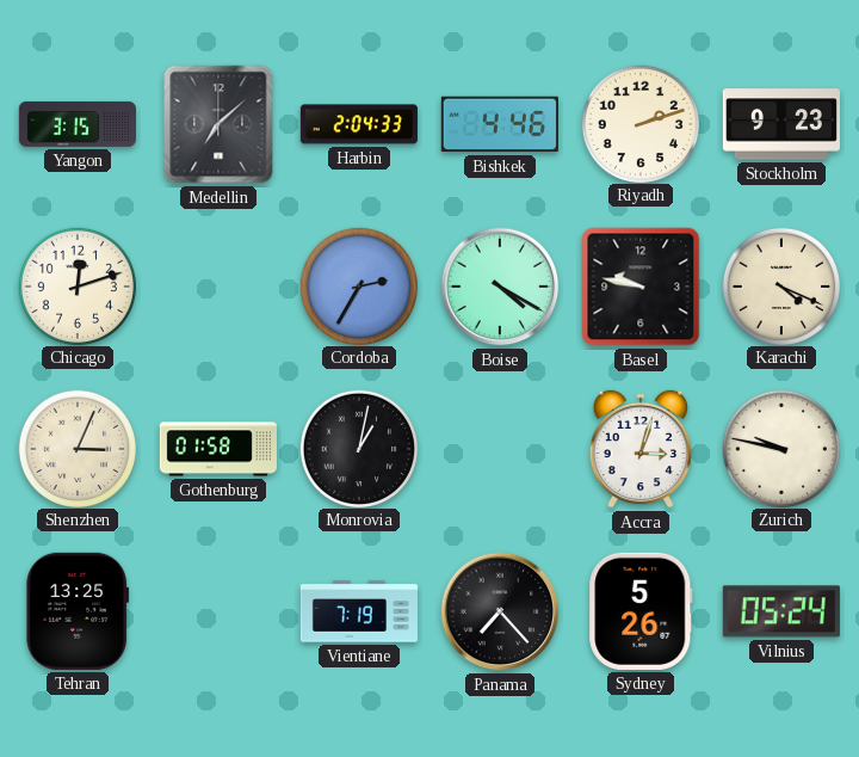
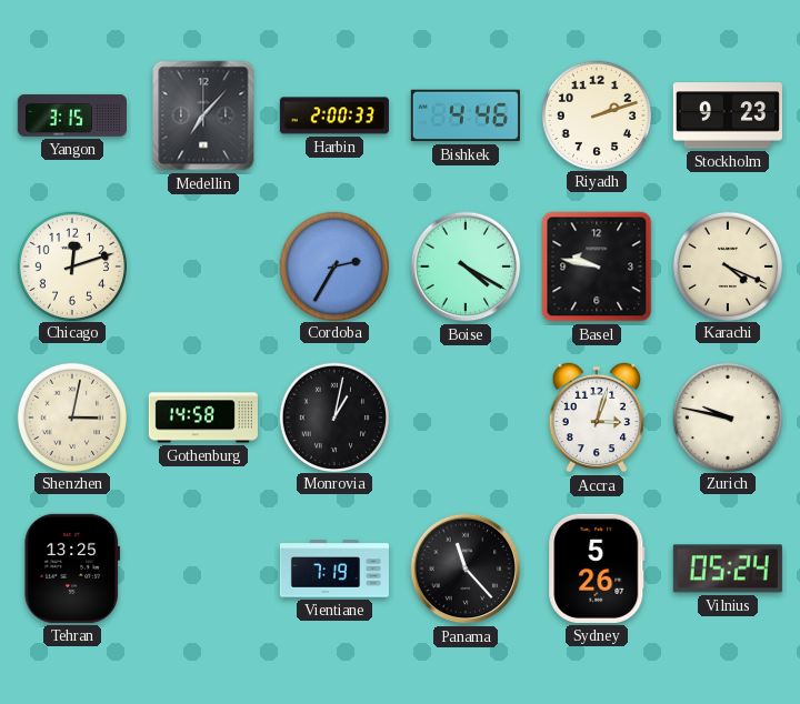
Medellin: 7:08 -> 7:07
Harbin: 2:04 -> 2:00
Shenzhen: 3:04 -> 3:02
Gothenburg: 01:58 -> 14:58
Panama: 7:23 -> 11:23
